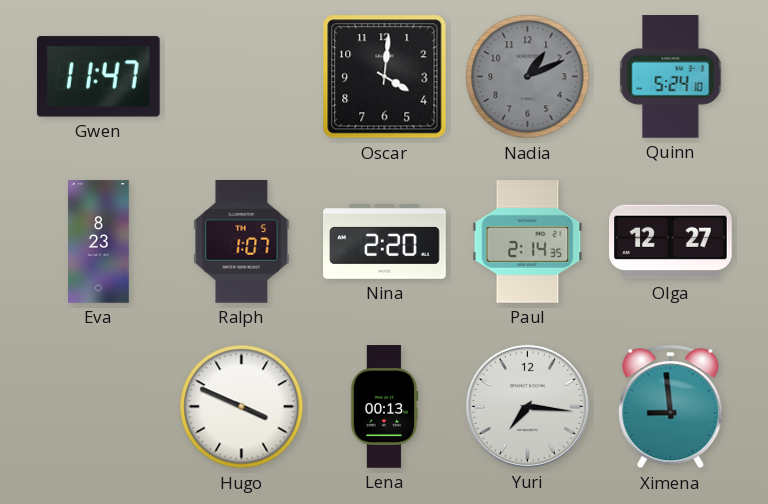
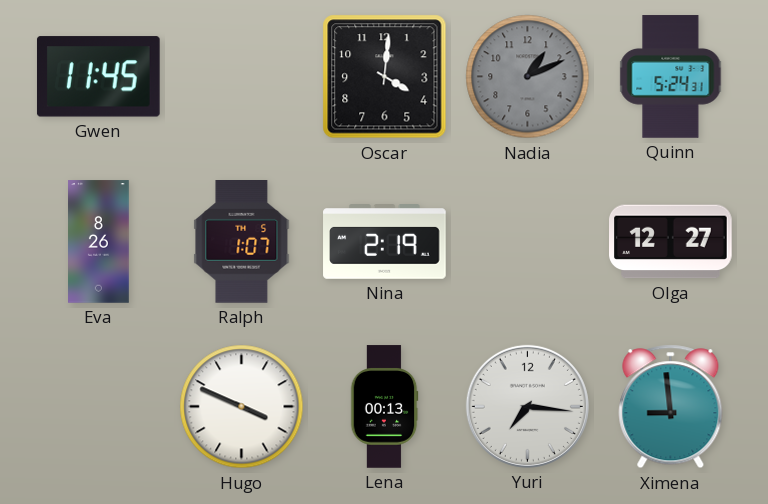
Gwen: 11:47 -> 11:45
Quinn: 5:24:10 -> 5:24:31
Eva: 8:23 -> 8:26
Nina: 2:20 -> 2:19
Paul: 2:14 -> none
